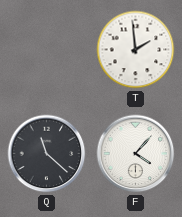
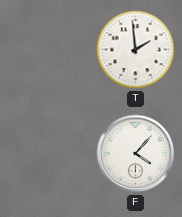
Q: 11:22 -> none
